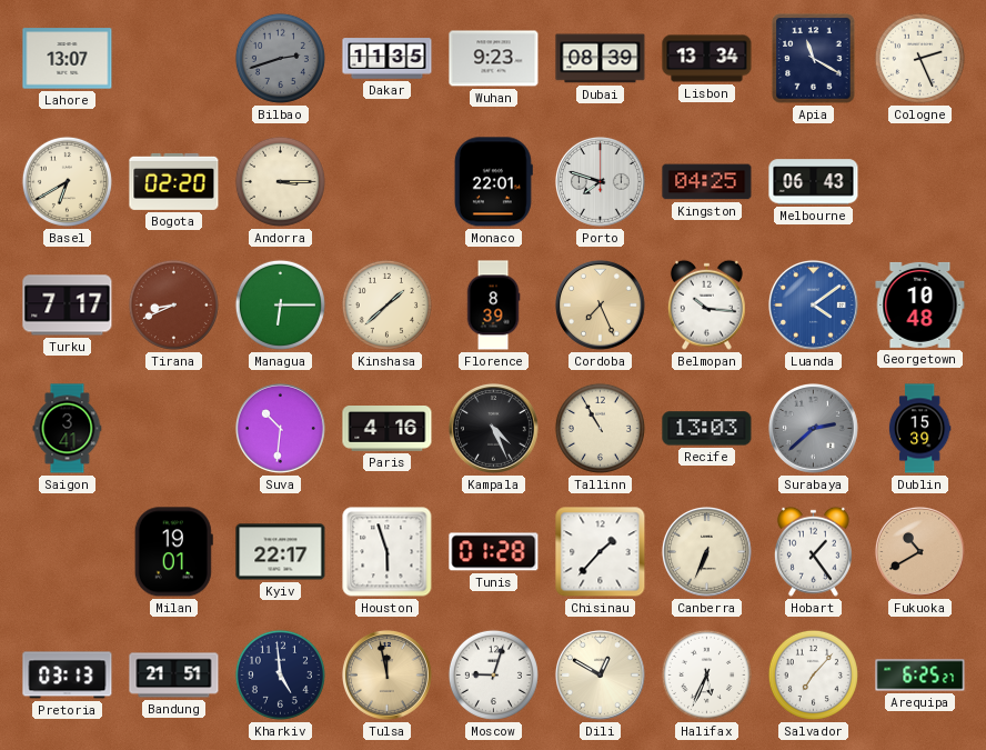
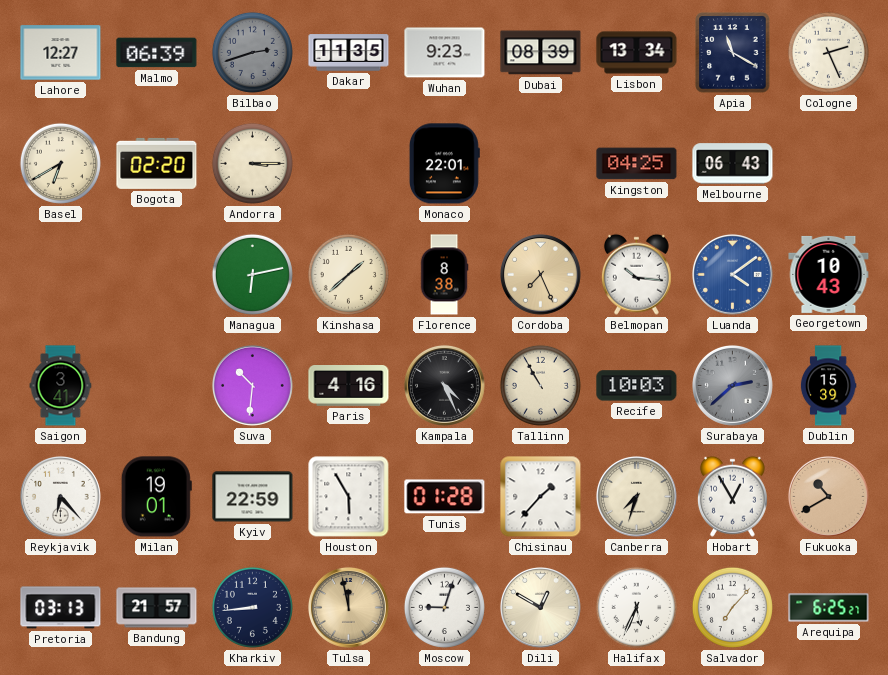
Lahore: 13:07 -> 12:27
Malmo: none -> 06:39
Porto: 7:48 -> none
Turku: 7:17 -> none
Tirana: 8:41 -> none
Managua: 6:15 -> 6:13
Florence: 8:39 -> 8:38
Georgetown: 10:48 -> 10:43
Recife: 13:03 -> 10:03
Reykjavik: none -> 6:23
Kyiv: 22:17 -> 22:59
Houston: 5:57 -> 5:55
Canberra: 6:34 -> 7:33
Hobart: 1:24 -> 12:55
Bandung: 21:51 -> 21:57
Kharkiv: 4:59 -> 8:44
